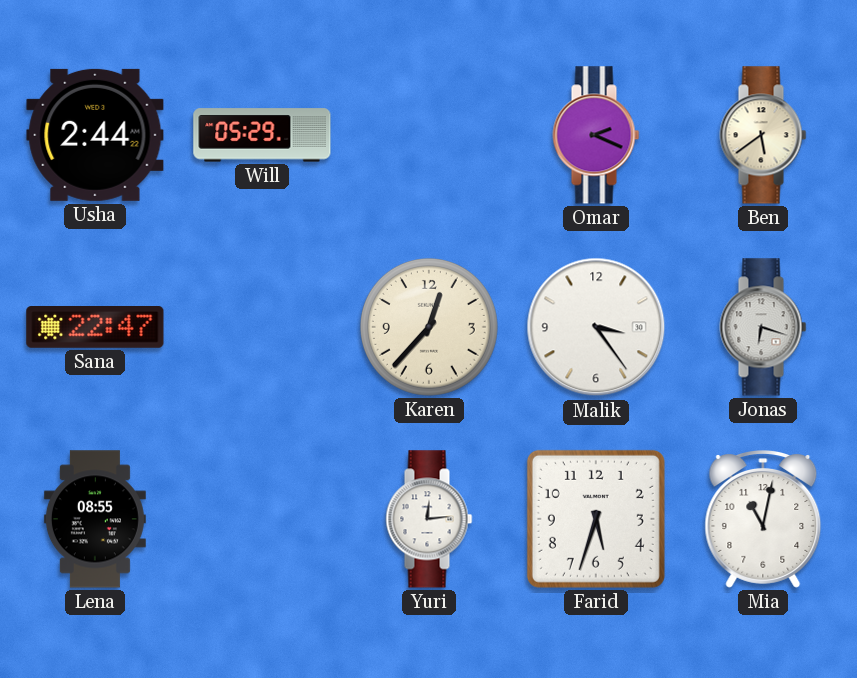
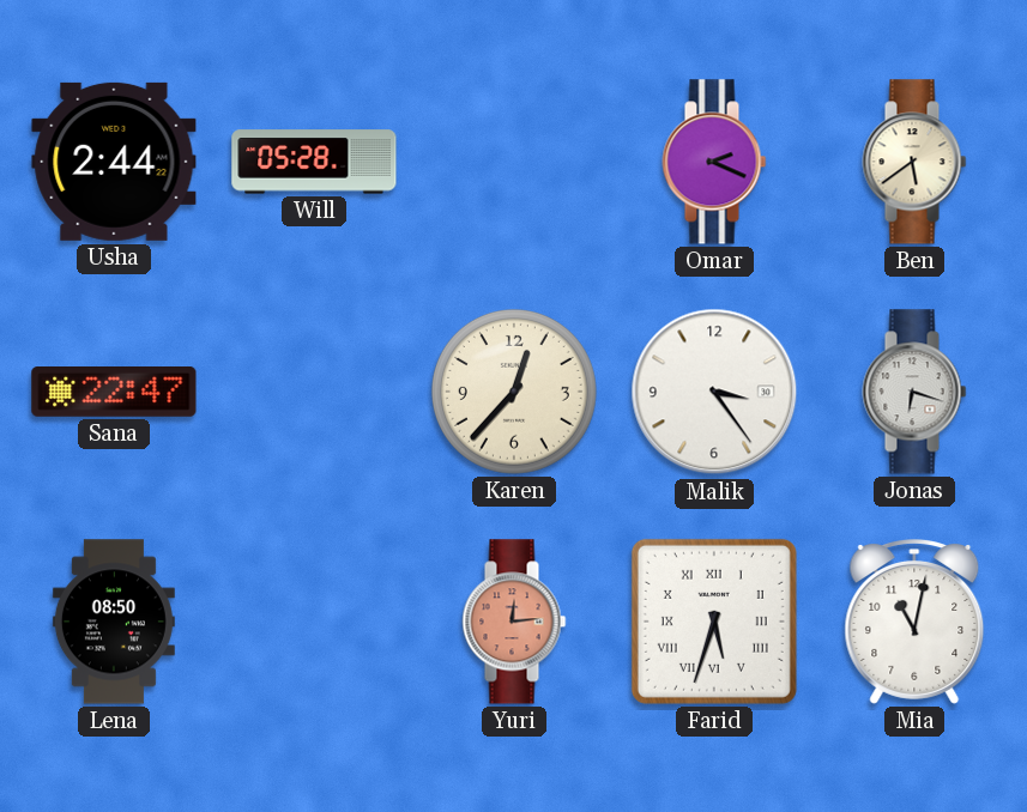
Will: 05:29 -> 05:28
Lena: 08:55 -> 08:50
Yuri dial: white -> salmon
Farid numerals: Arabic -> Roman
